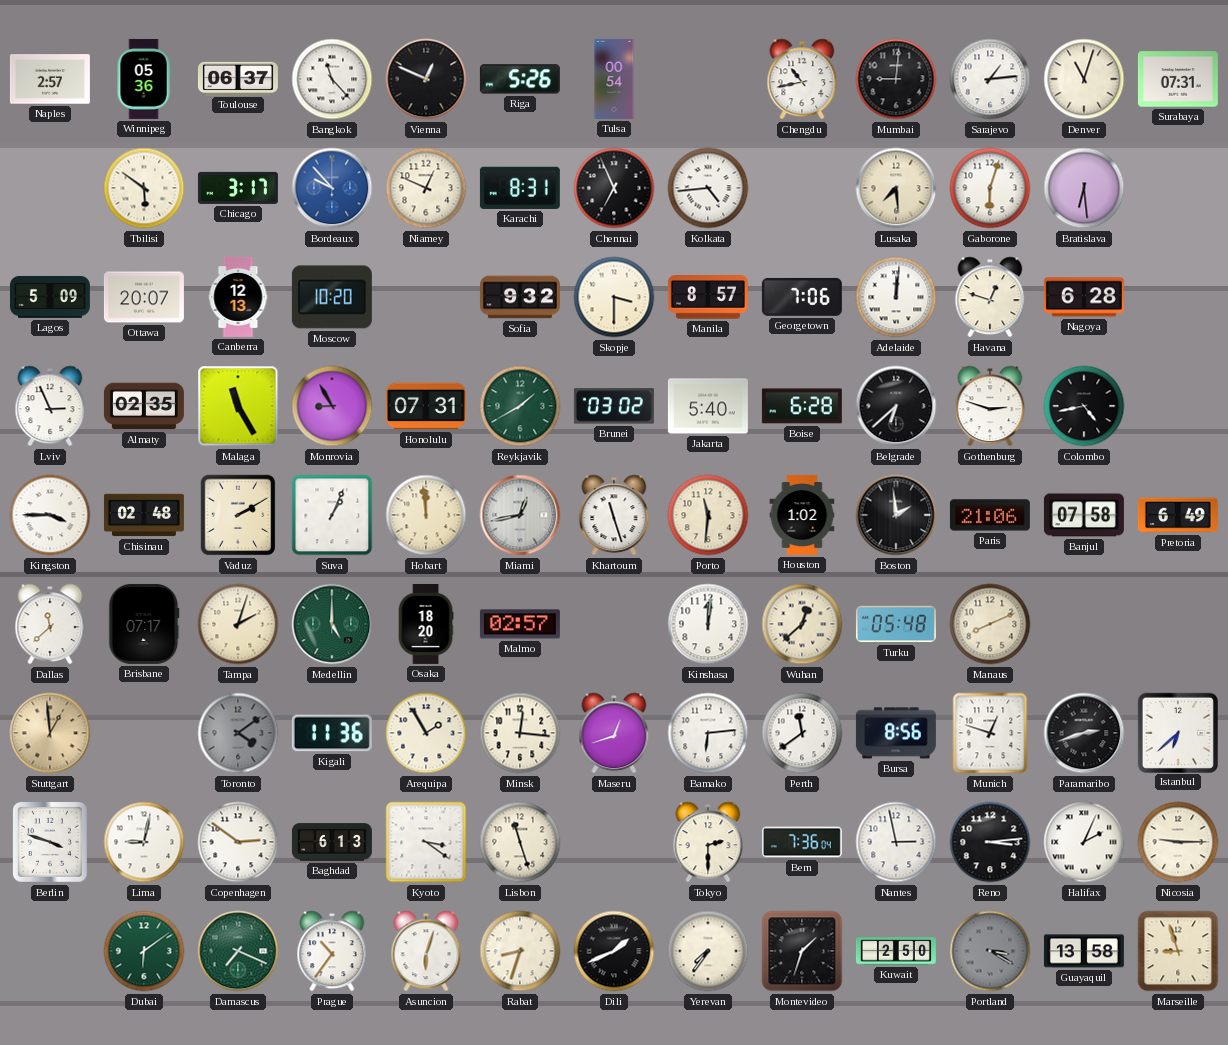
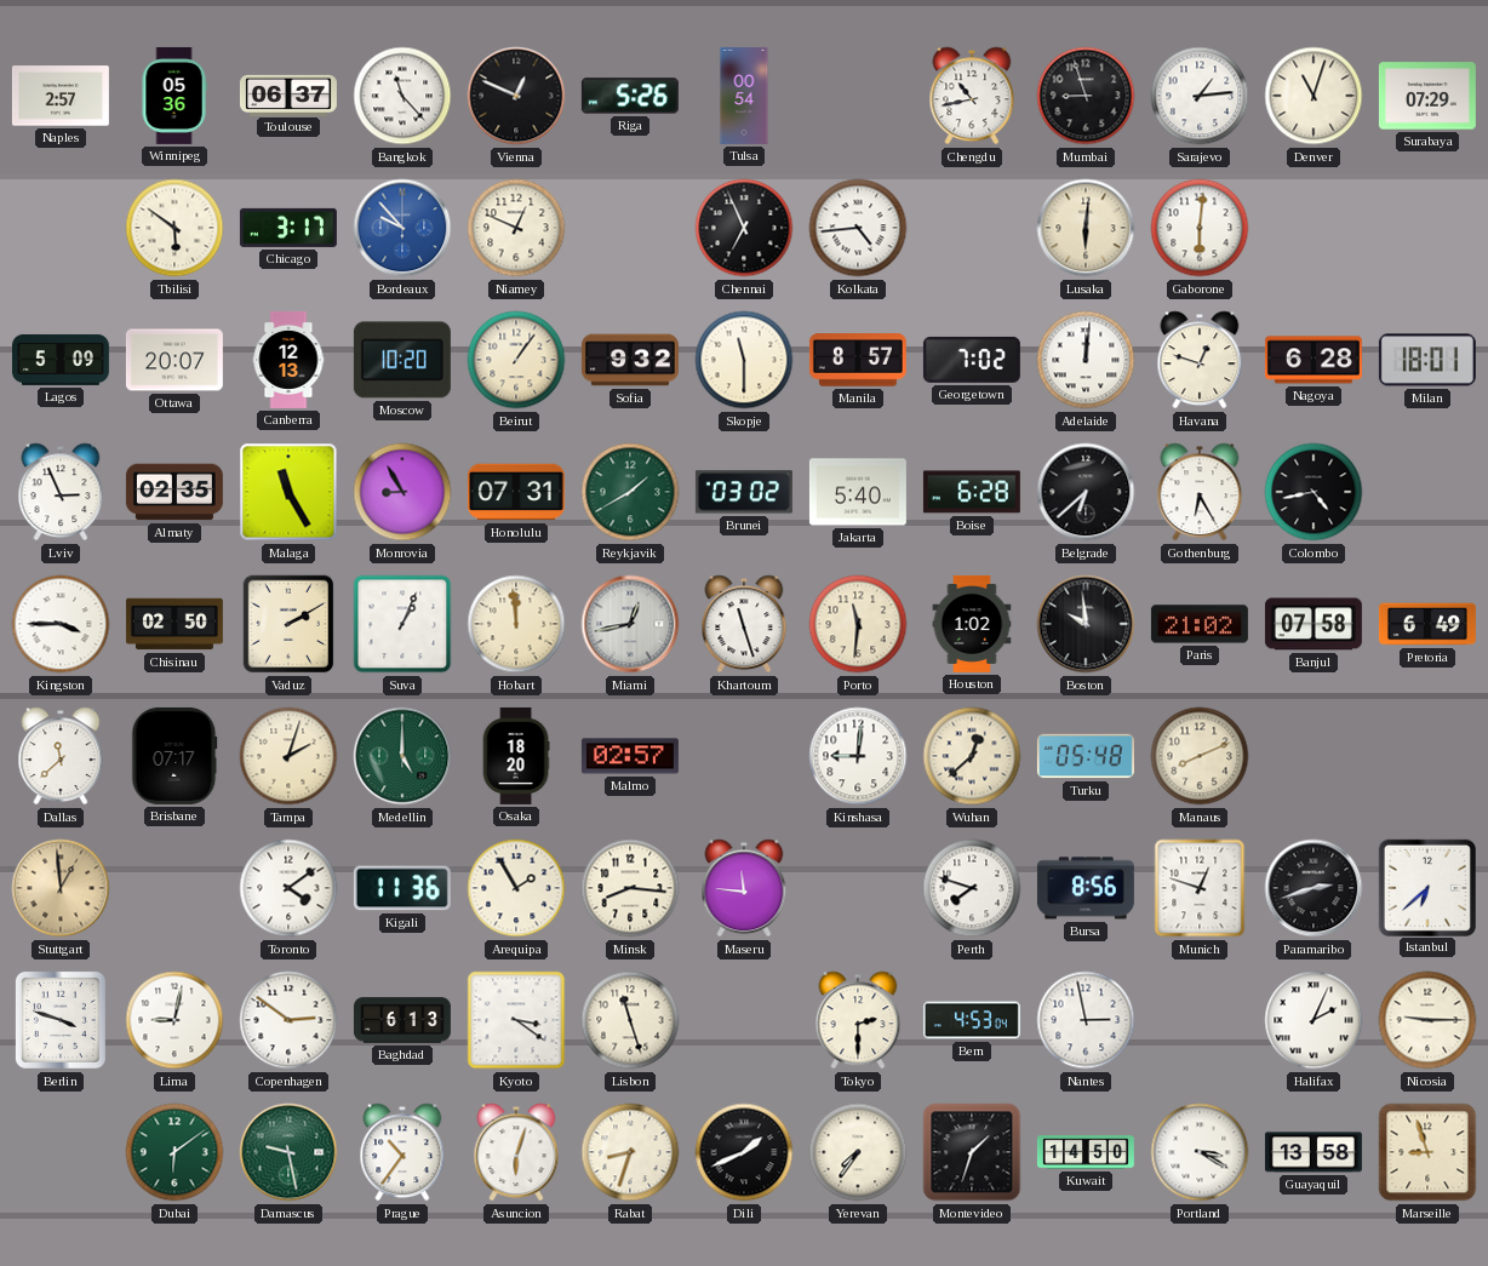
Mumbai: 9:01 -> 8:57
Surabaya: 07:31 -> 07:29
Karachi: 8:31 -> none
Lusaka: 7:29 -> 6:01
Gaborone: 6:03 -> 6:01
Bratislava: 6:29 -> none
Beirut: none -> 1:06
Skopje: 3:30 -> 11:30
Georgetown: 7:06 -> 7:02
Milan: none -> 18:01
Gothenburg: 2:48 -> 6:25
Chisinau: 02:48 -> 02:50
Boston: 1:59 -> 9:59
Paris: 21:06 -> 21:02
Kinshasa: 12:01 -> 9:01
Toronto dial: grey -> white
Minsk: 12:16 -> 8:16
Maseru: 12:42 -> 11:46
Bamako: 6:14 -> none
Perth: 11:39 -> 7:48
Bern: 7:36 -> 4:53
Reno: 3:14 -> none
Damascus: 7:19 -> 9:28
Kuwait: 2:50 -> 14:50
Portland dial: grey -> white
